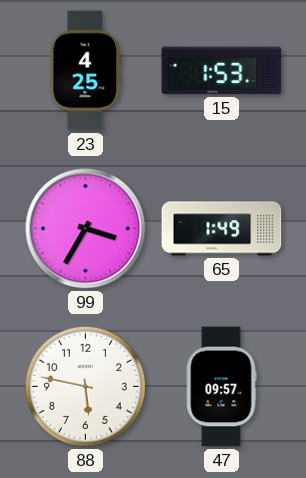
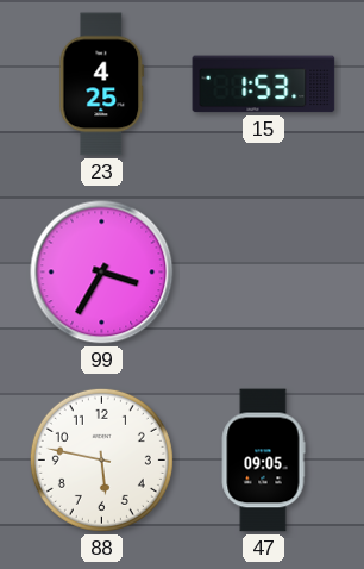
65: 1:49 -> none
47: 09:57 -> 09:05
